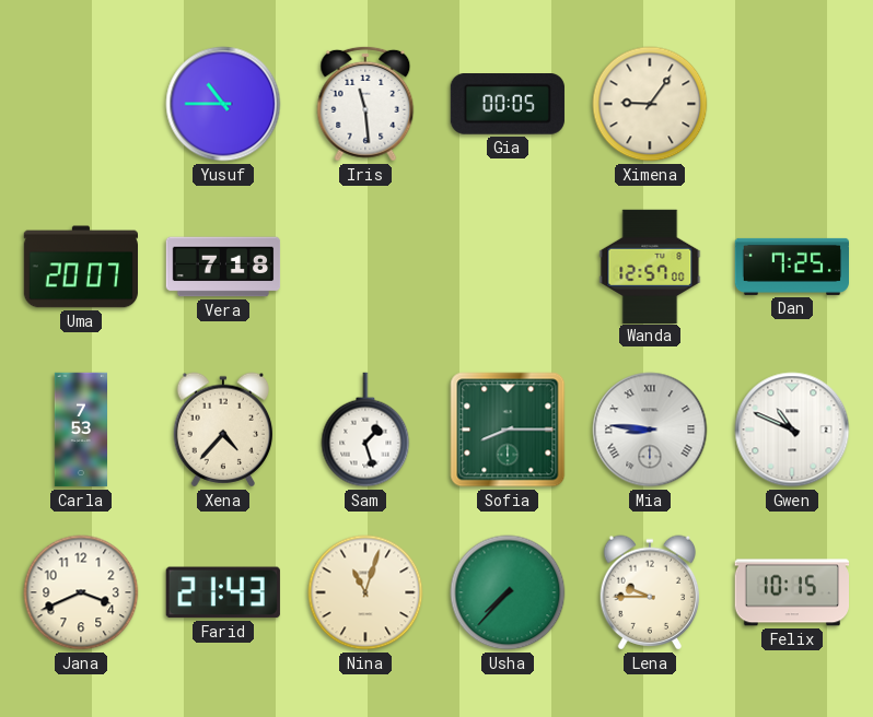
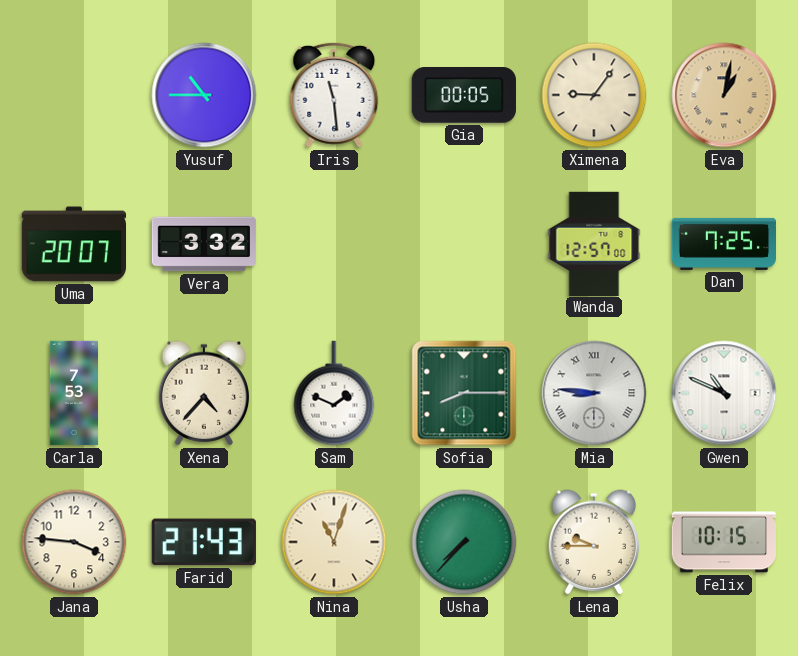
Eva: none -> 1:02
Vera: 7:18 -> 3:32
Sam: 1:27 -> 1:49
Jana: 3:41 -> 3:46
